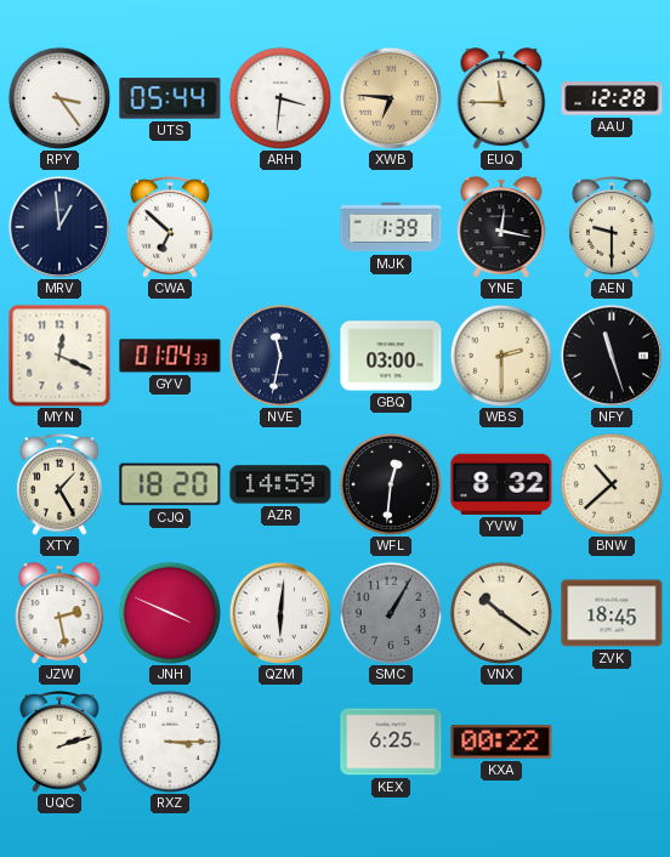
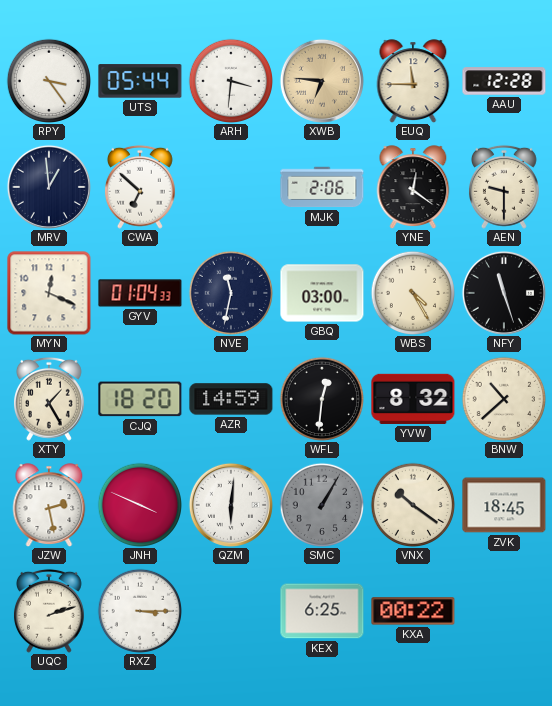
MJK: 1:39 -> 2:06
YNE: 12:17 -> 12:21
WBS: 2:30 -> 4:25
